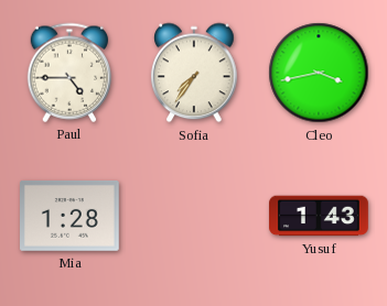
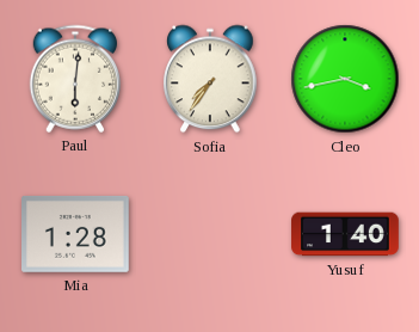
Paul: 4:45 -> 6:01
Yusuf: 1:43 -> 1:40
